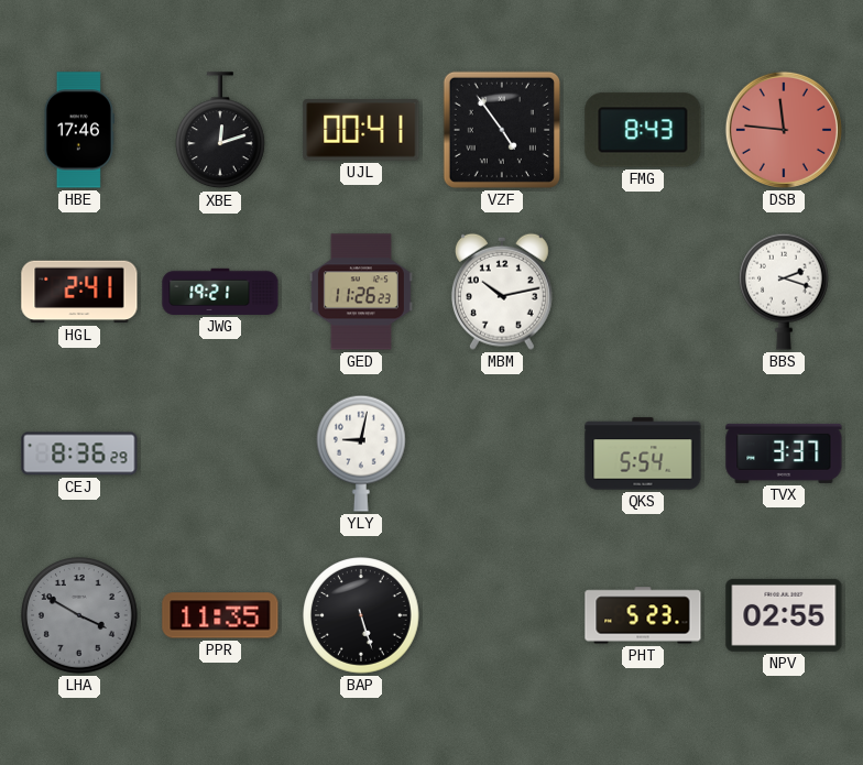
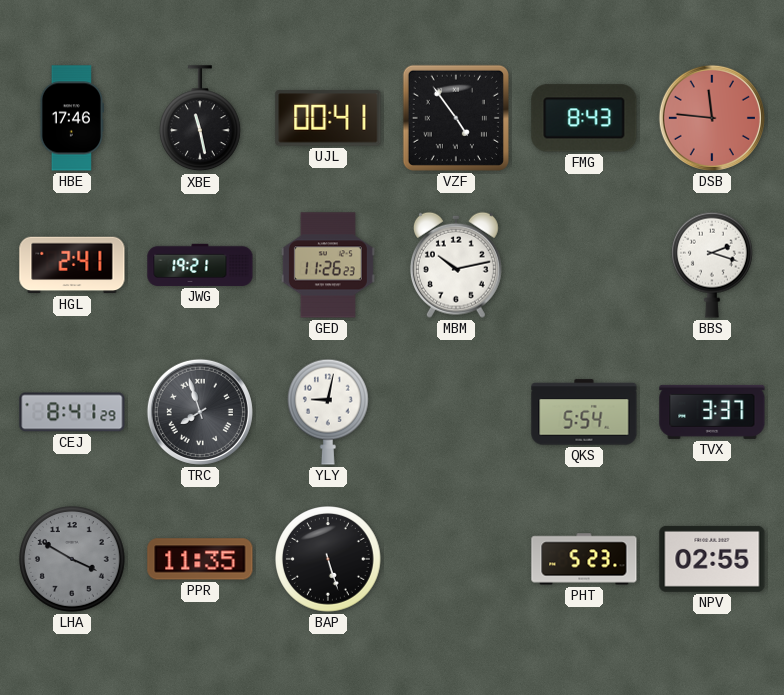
XBE: 12:12 -> 11:28
CEJ: 8:36 -> 8:41
TRC: none -> 7:57
